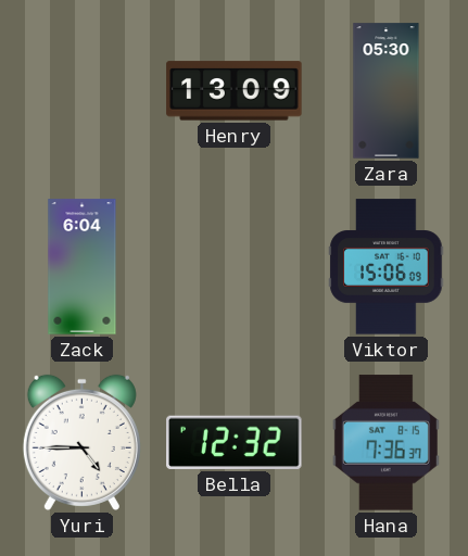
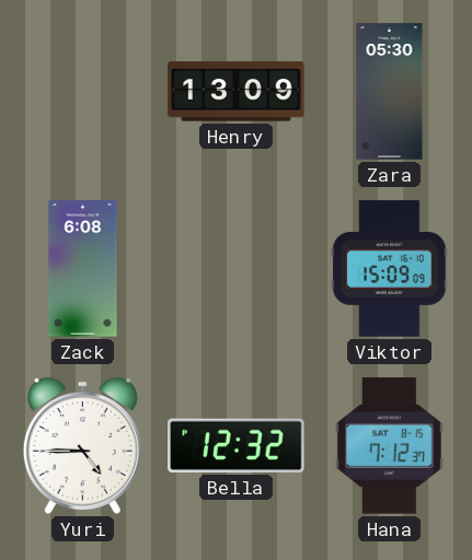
Zack: 6:04 -> 6:08
Viktor: 15:06 -> 15:09
Hana: 7:36 -> 7:12
